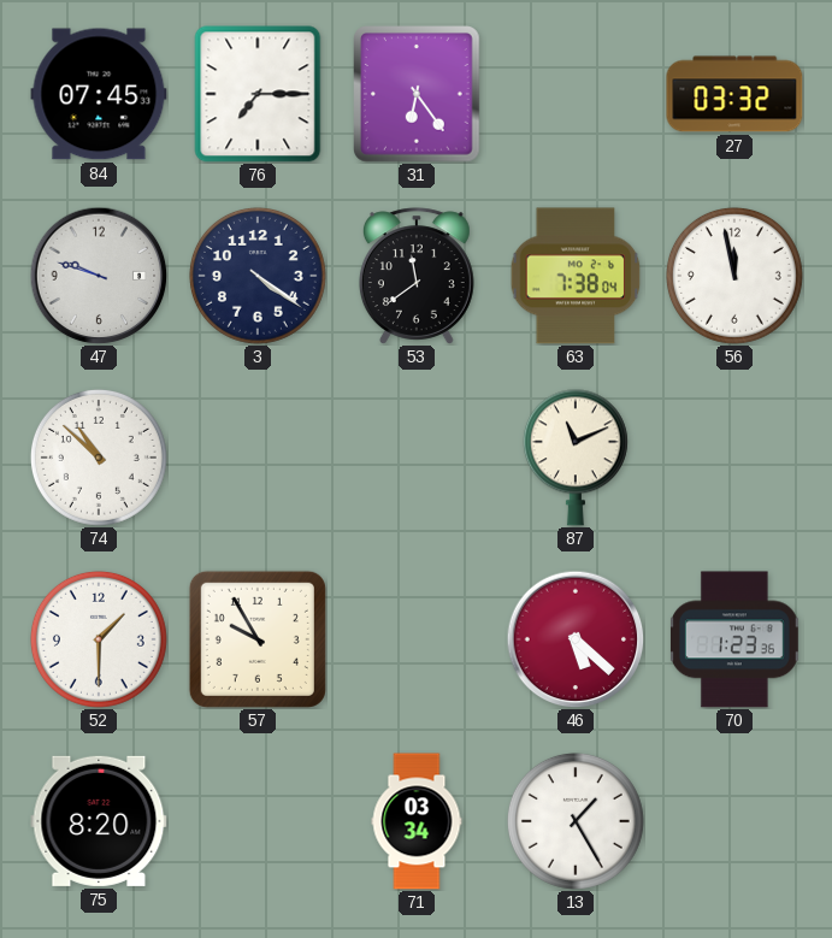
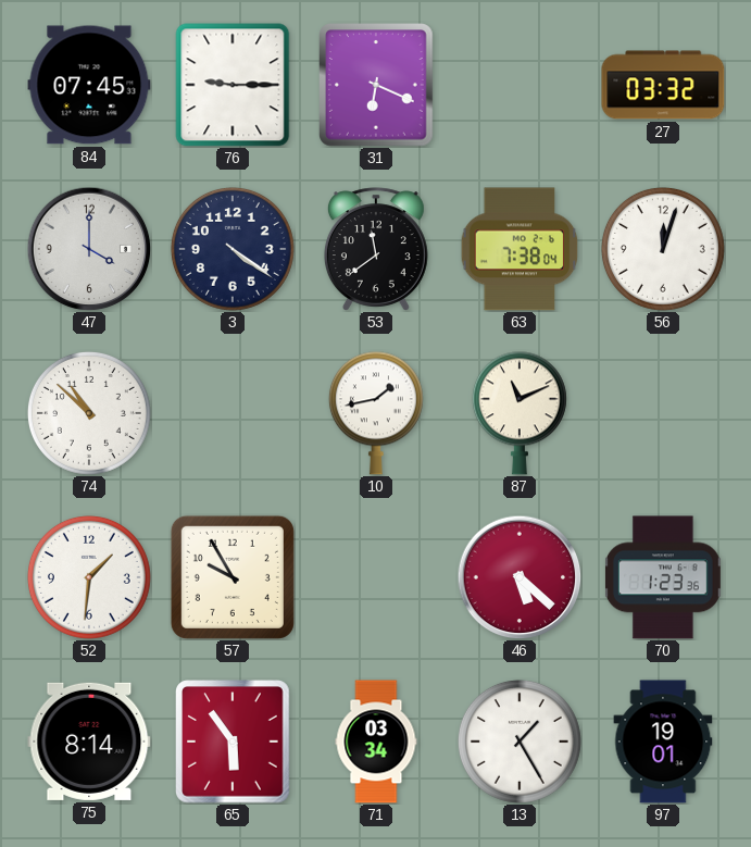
76: 7:15 -> 9:15
31: 6:24 -> 6:19
47: 9:48 -> 4:00
56: 11:58 -> 12:03
10: none -> 1:43
52: 1:30 -> 1:31
75: 8:20 -> 8:14
65: none -> 5:54
97: none -> 19:01
